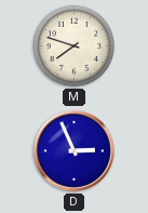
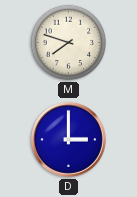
D: 2:56 -> 3:00
